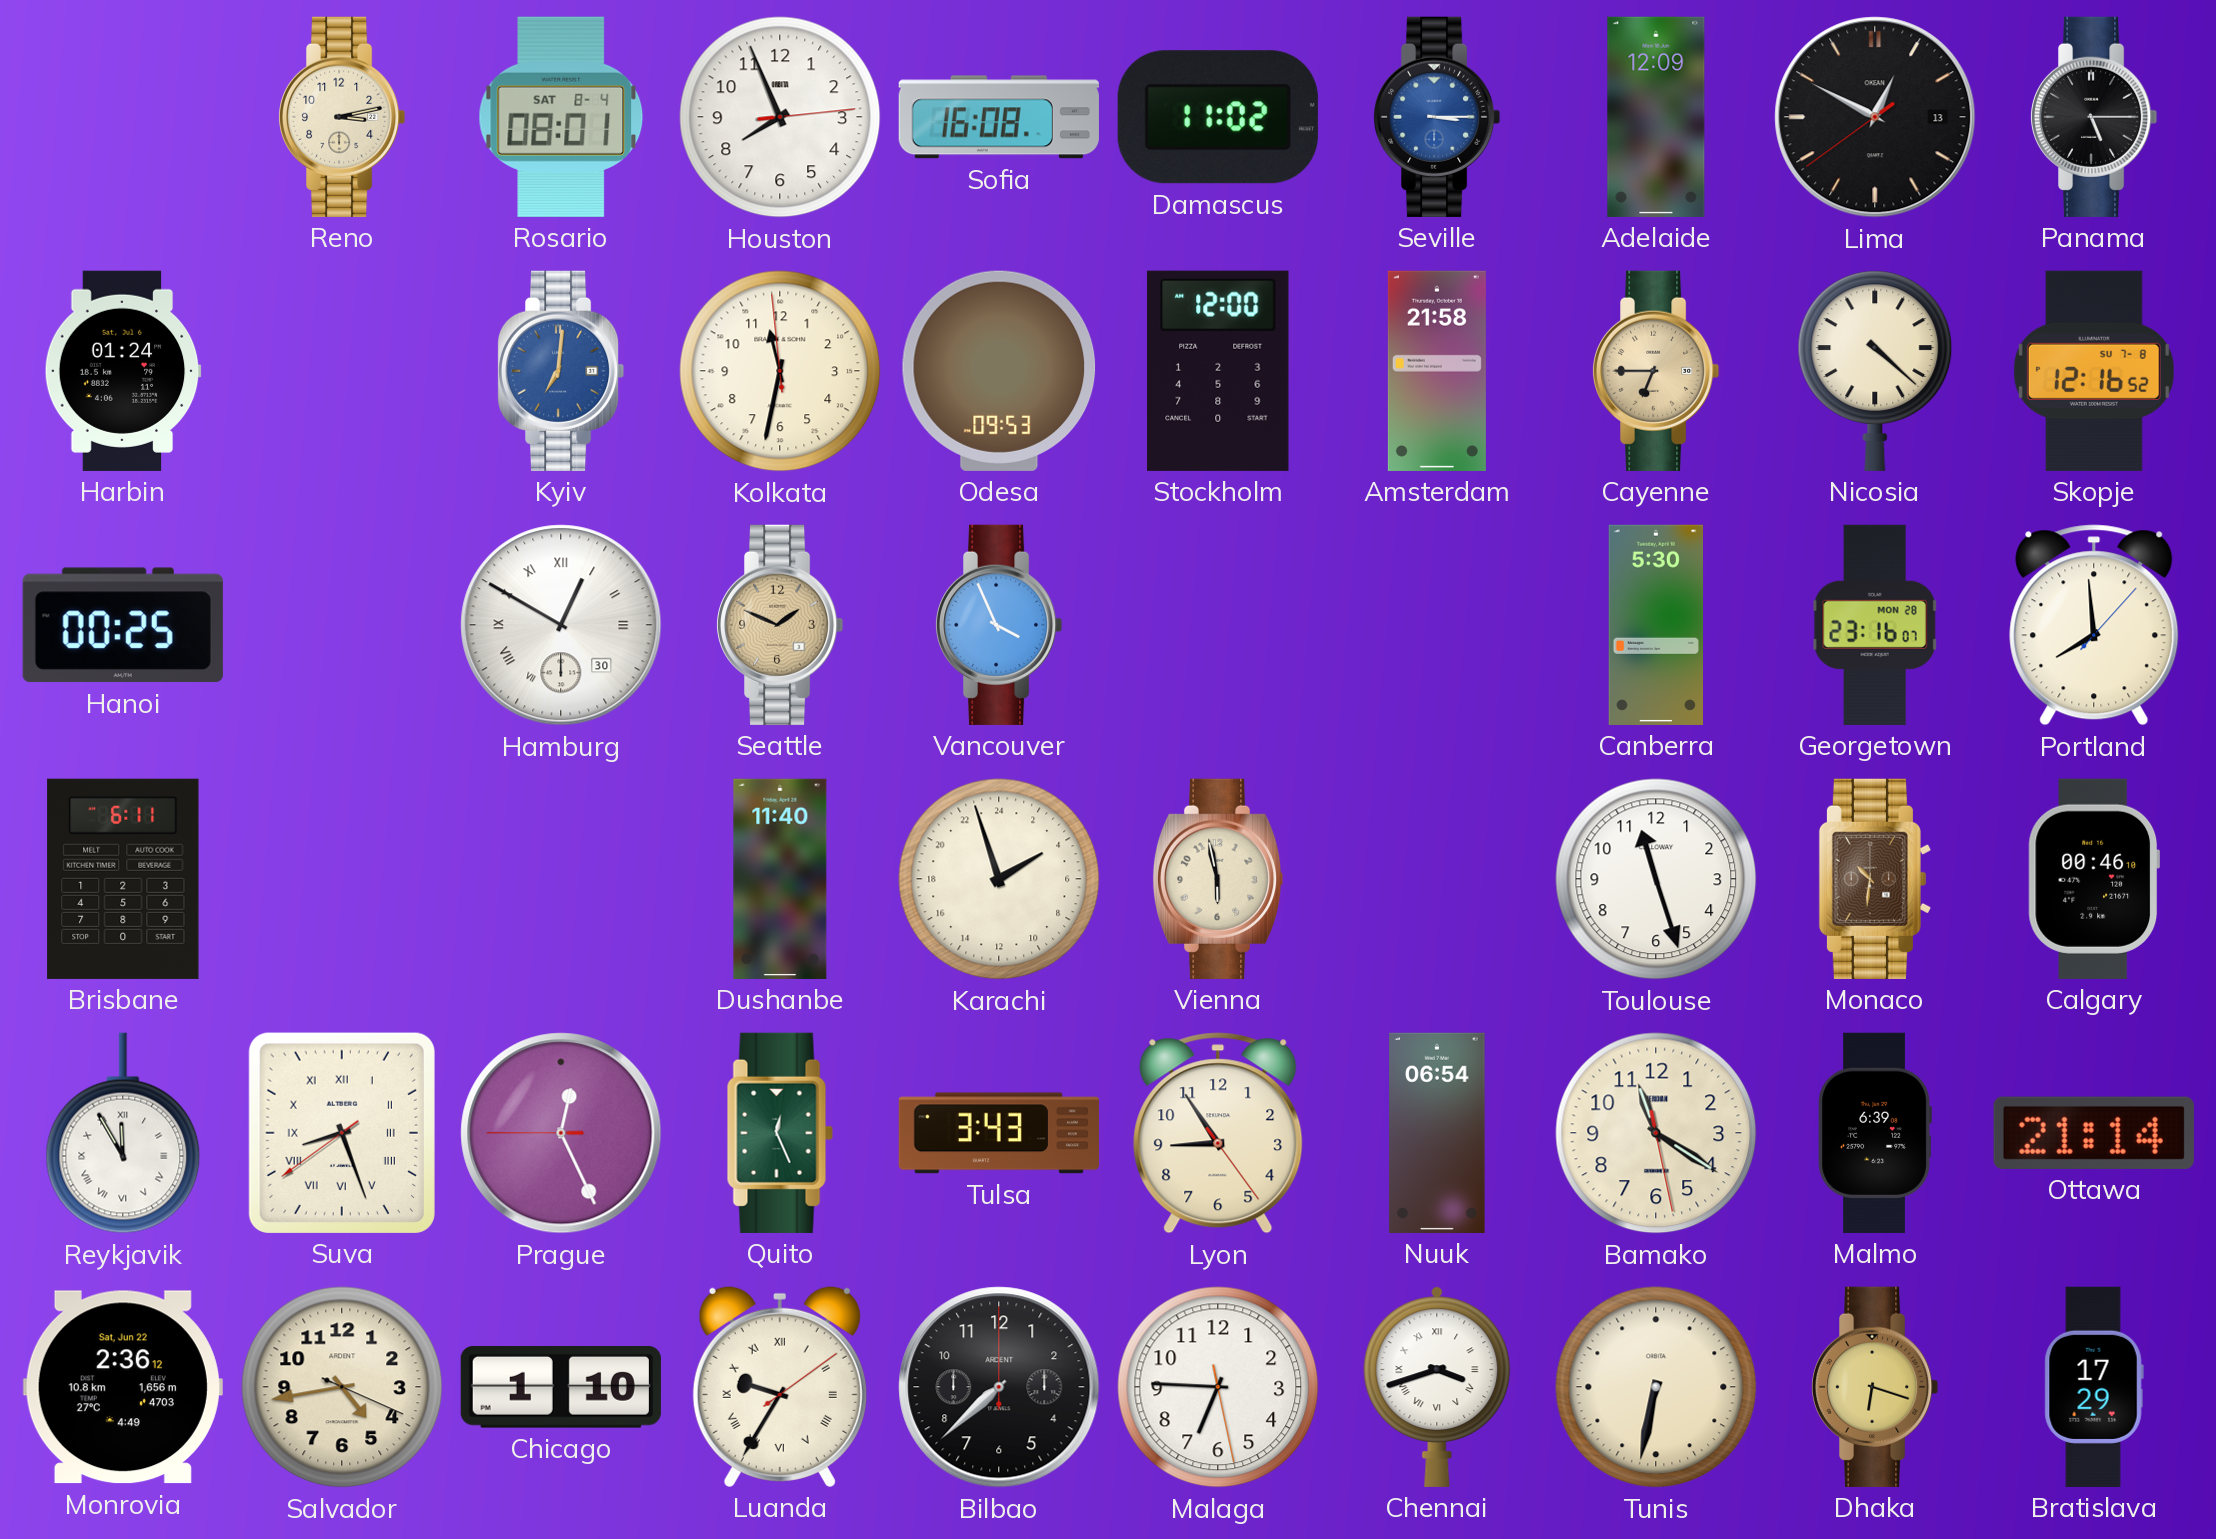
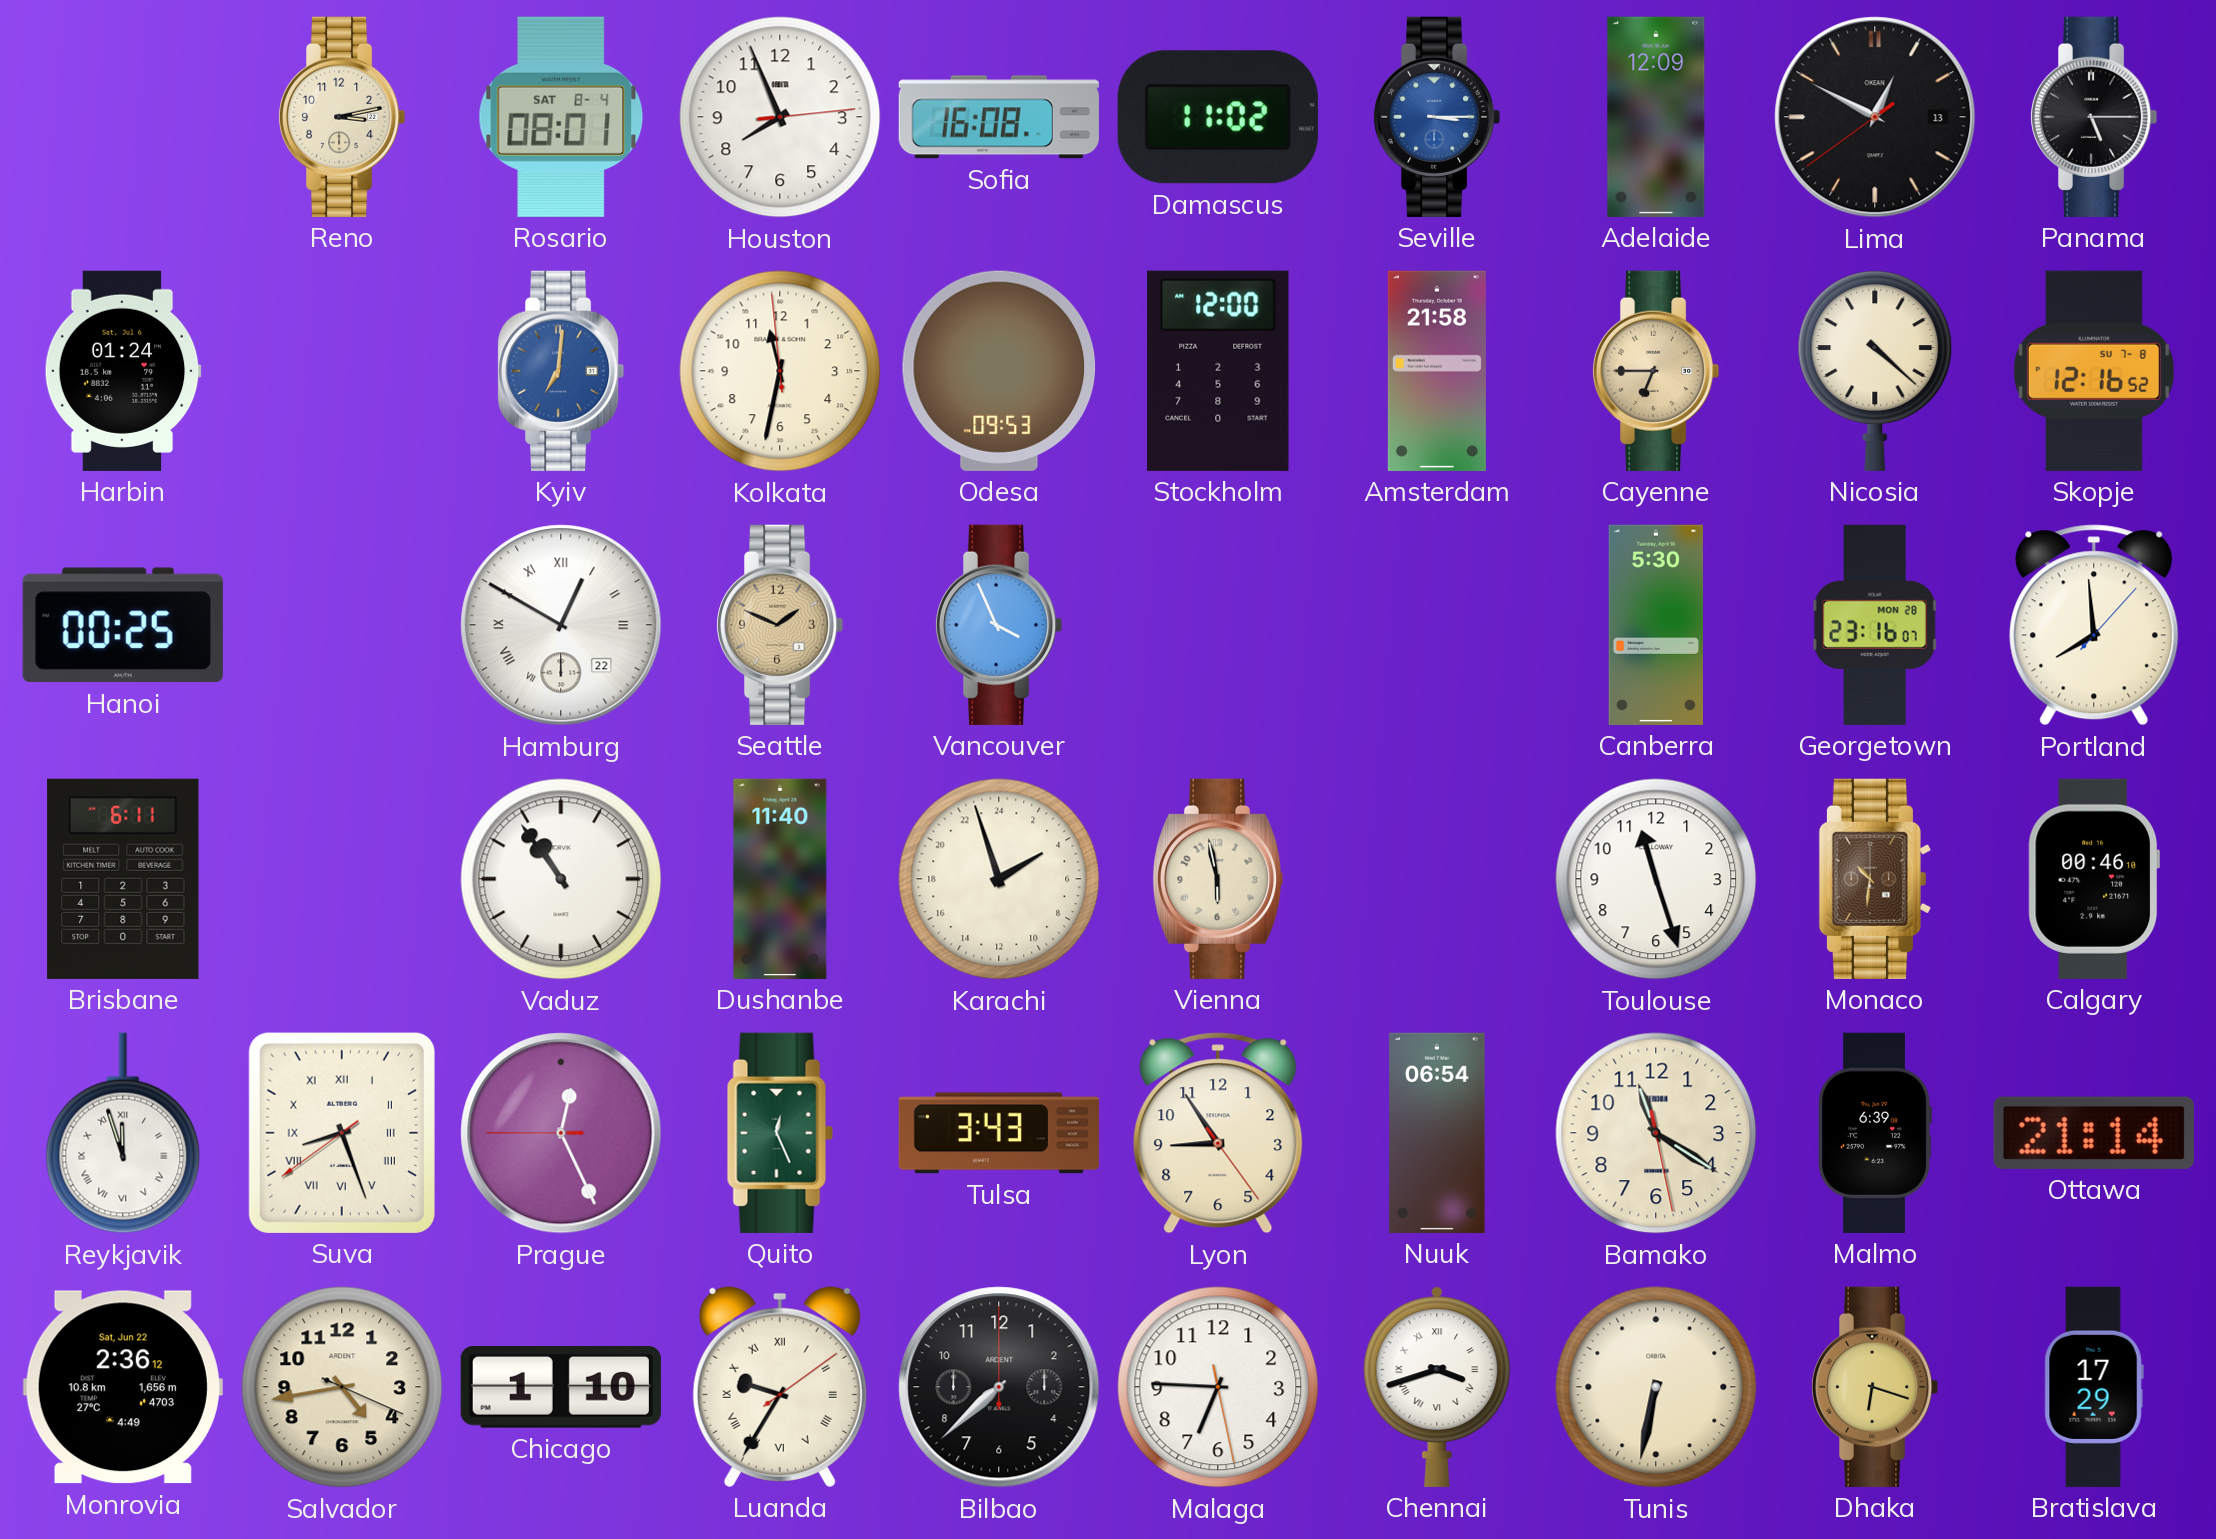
Hamburg date: 30 -> 22
Vaduz: none -> 10:54
Reykjavik: 11:55 -> 11:57
